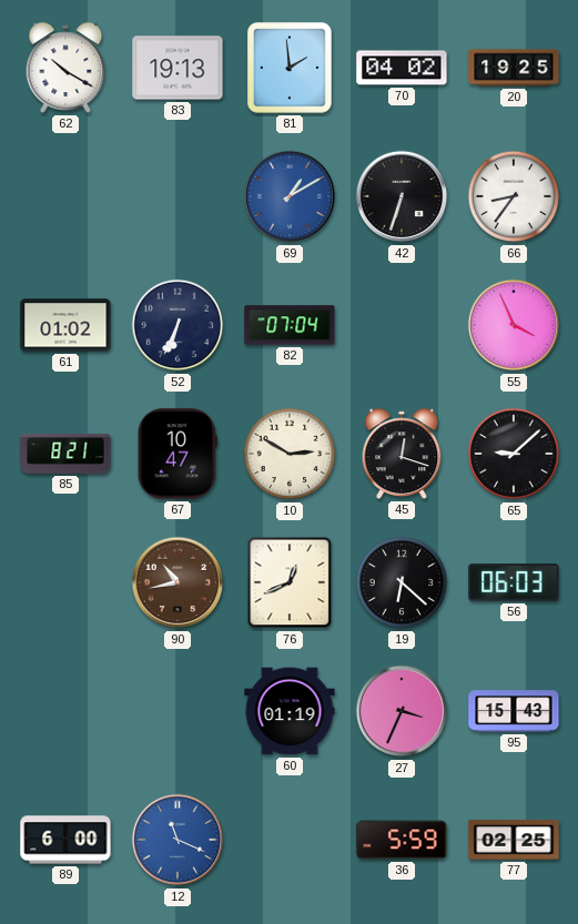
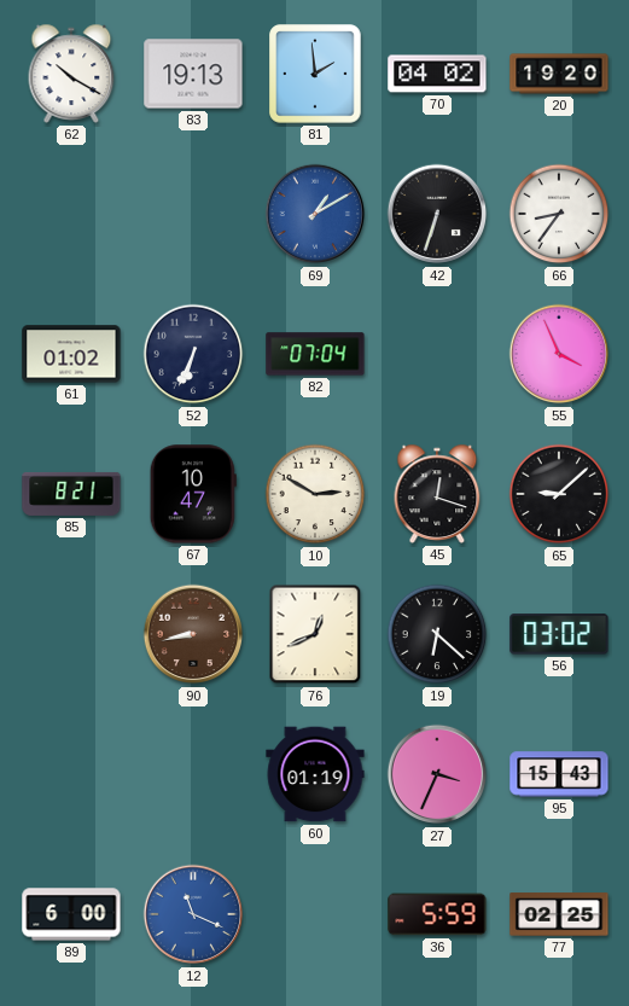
20: 19:25 -> 19:20
90: 10:43 -> 8:43
56: 06:03 -> 03:02
